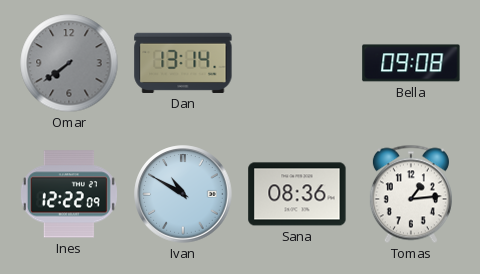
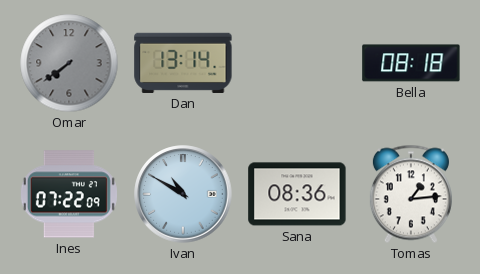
Bella: 09:08 -> 08:18
Ines: 12:22 -> 07:22
